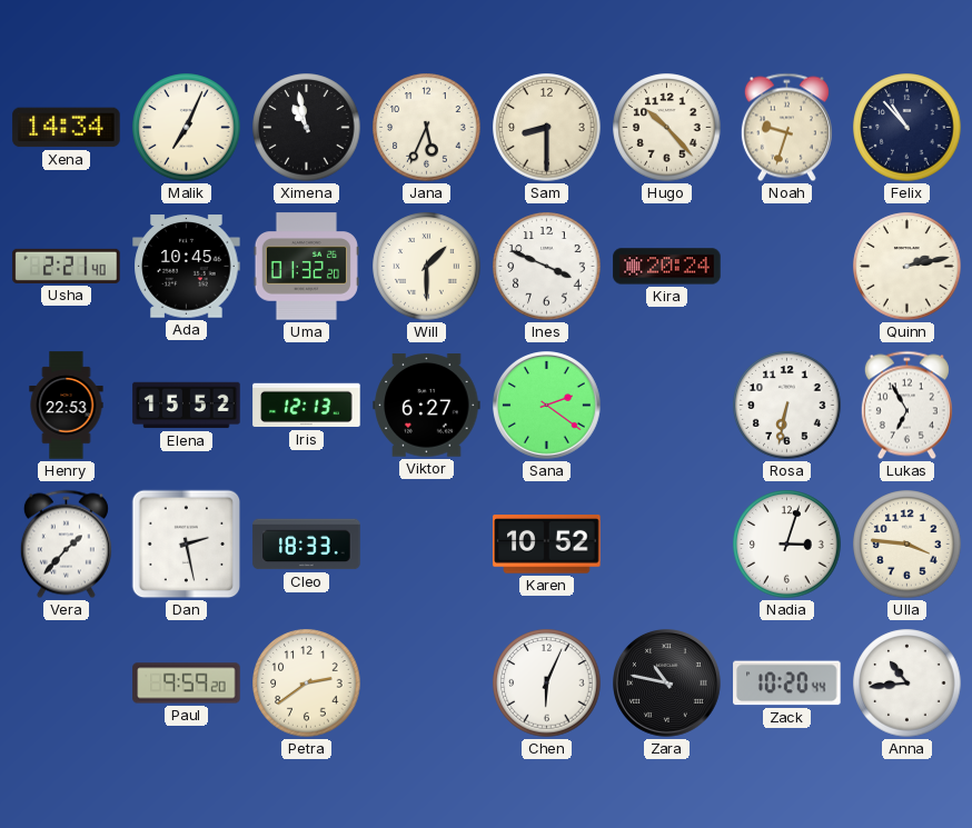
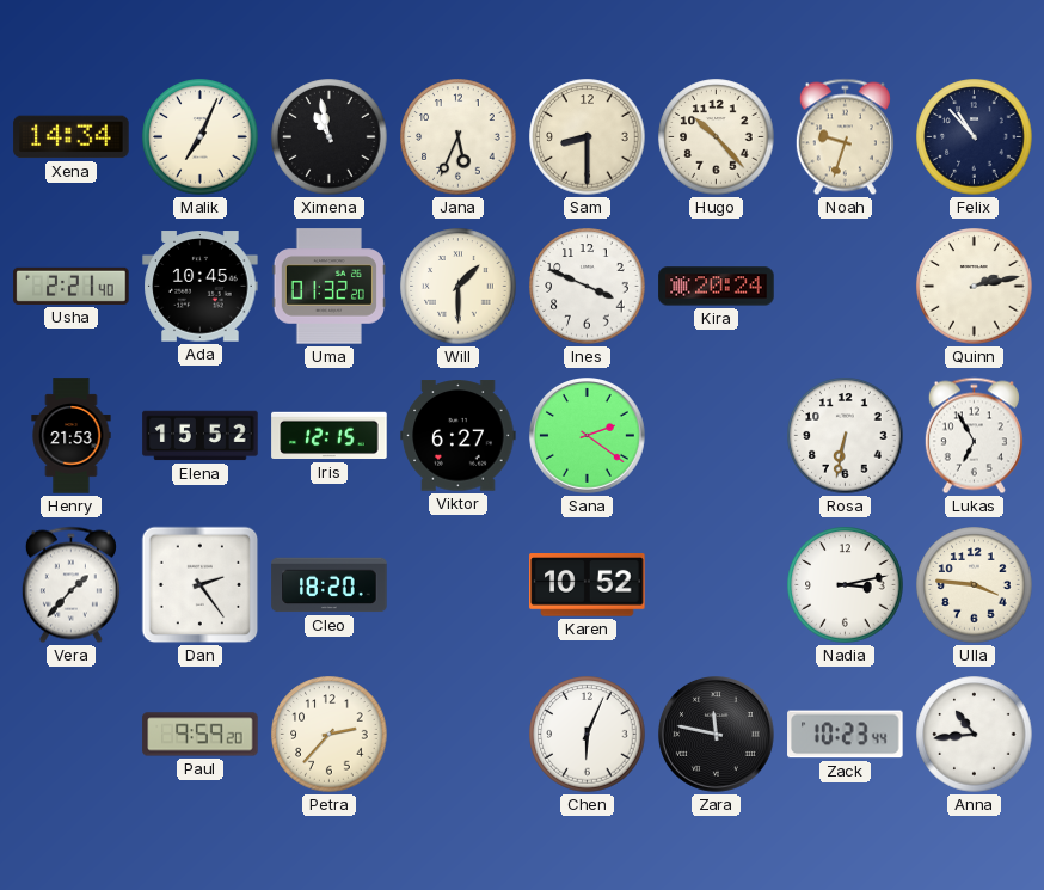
Henry: 22:53 -> 21:53
Iris: 12:13 -> 12:15
Dan: 2:28 -> 2:24
Cleo: 18:33 -> 18:20
Nadia: 3:03 -> 3:13
Petra: 2:39 -> 2:37
Zara: 10:47 -> 11:47
Zack: 10:20 -> 10:23
